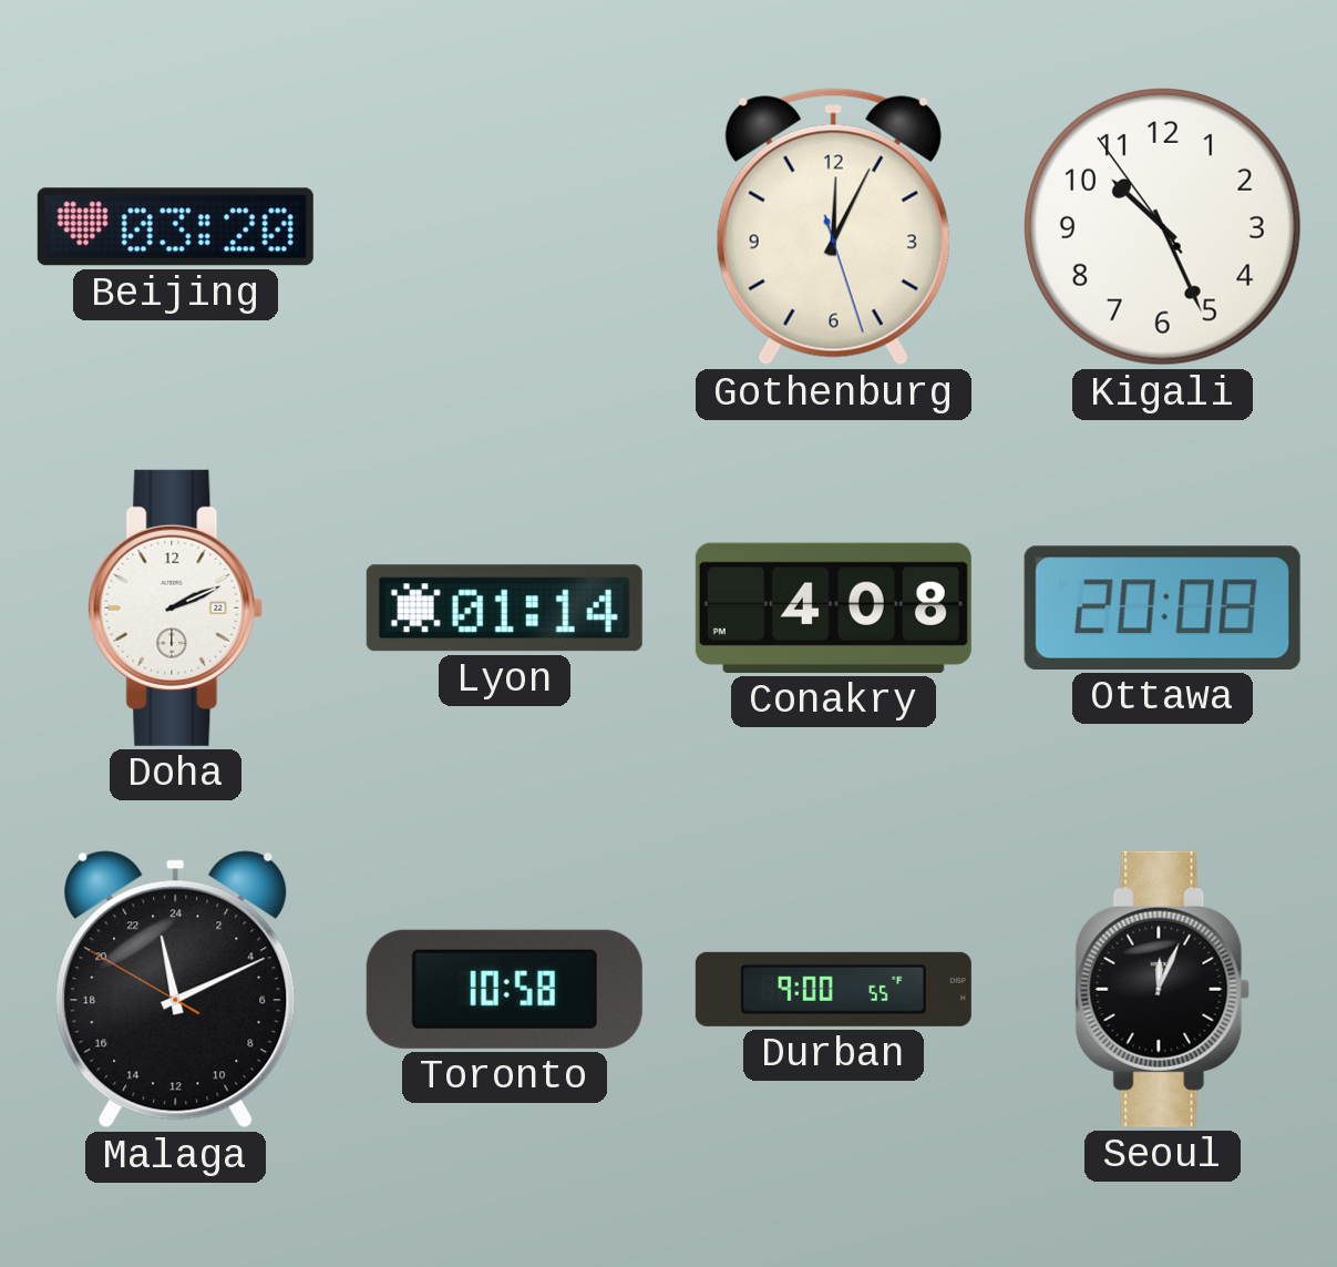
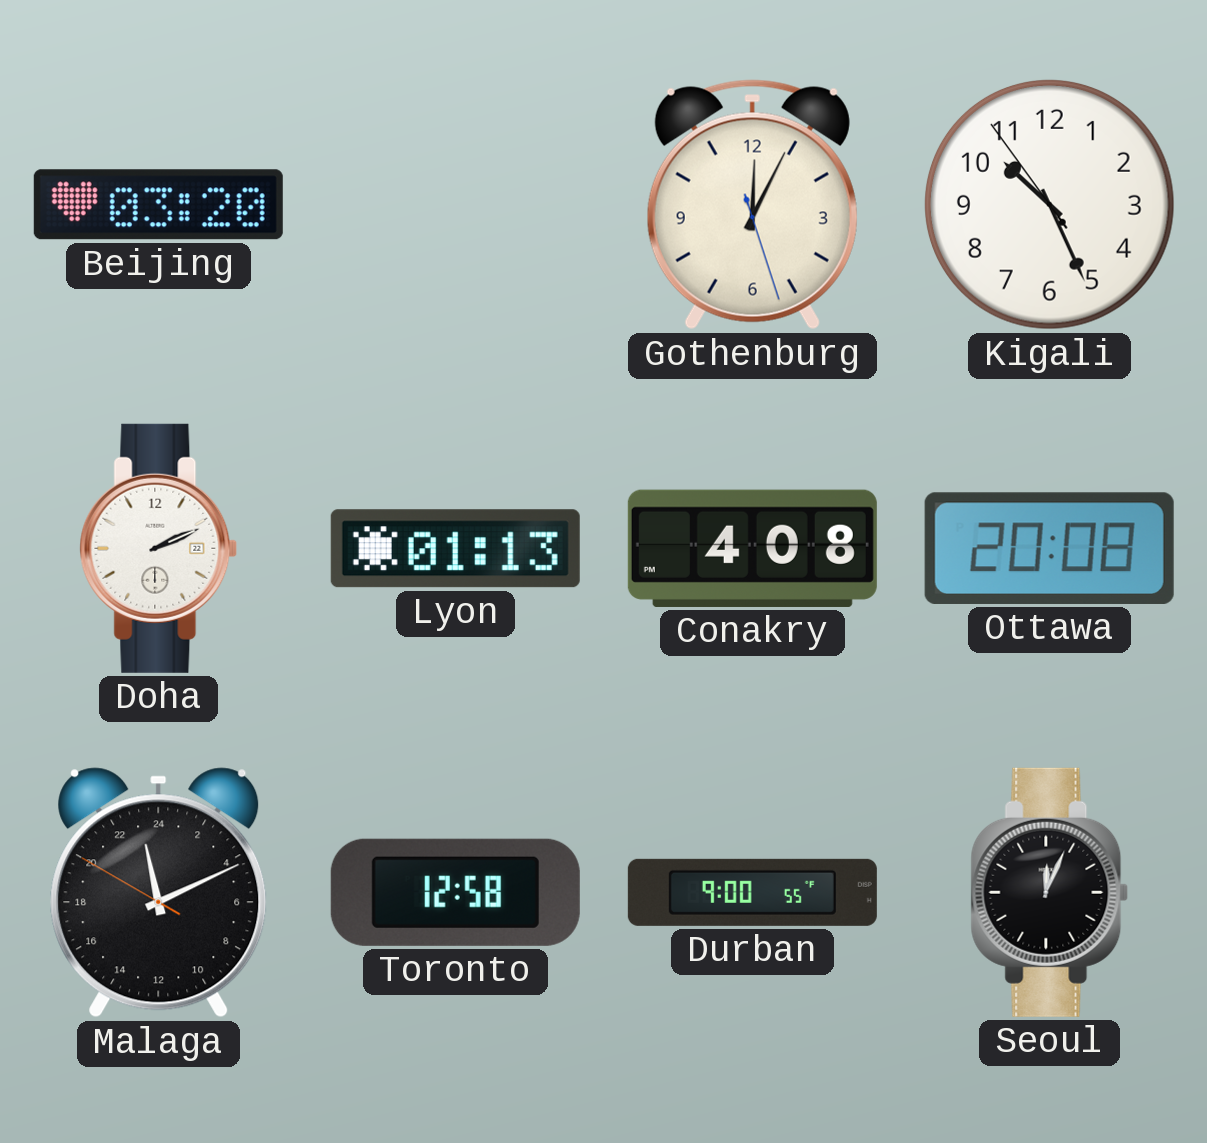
Lyon: 01:14 -> 01:13
Toronto: 10:58 -> 12:58
